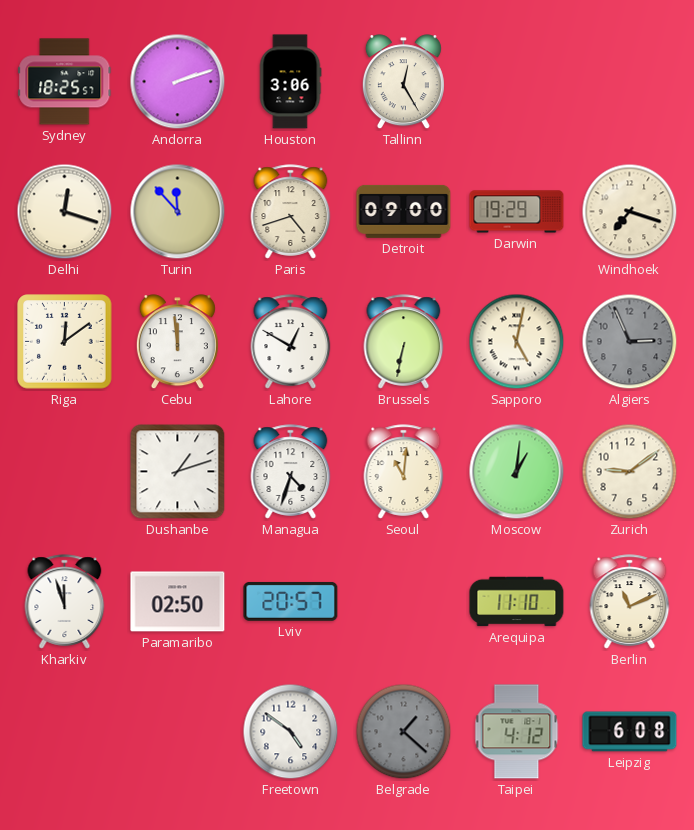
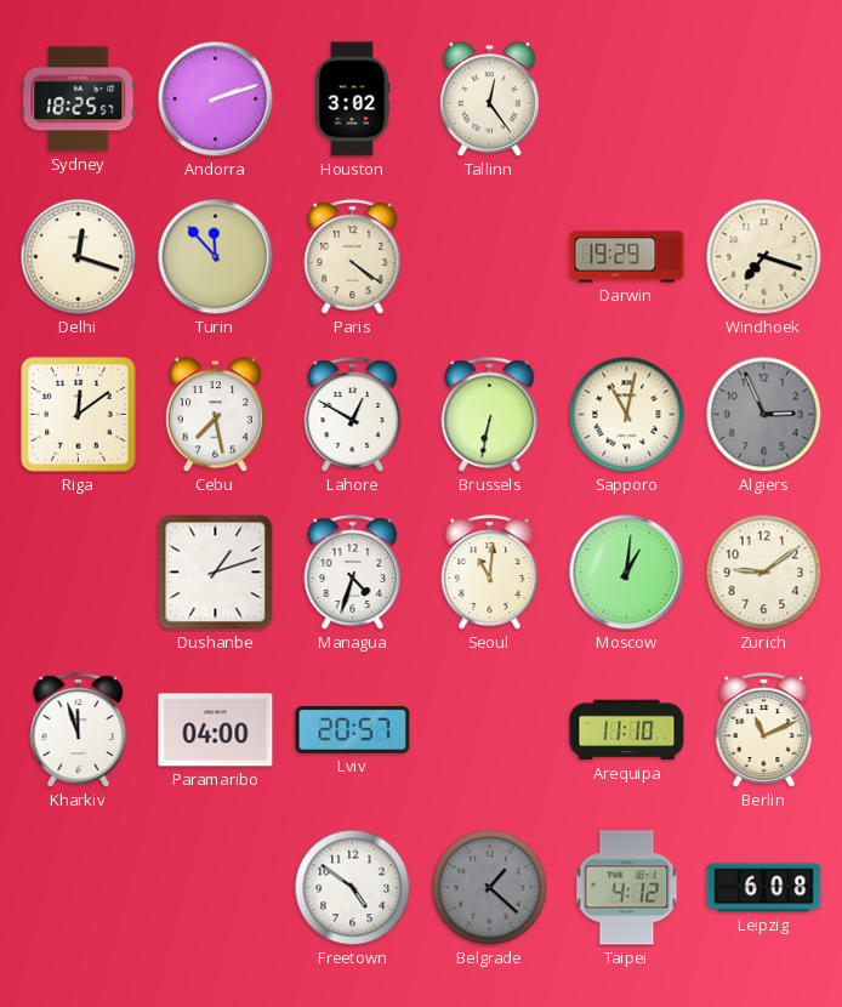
Houston: 3:06 -> 3:02
Tallinn: 12:25 -> 12:24
Paris: 4:42 -> 4:21
Detroit: 09:00 -> none
Cebu: 11:59 -> 7:28
Sapporo: 5:02 -> 11:02
Paramaribo: 02:50 -> 04:00
